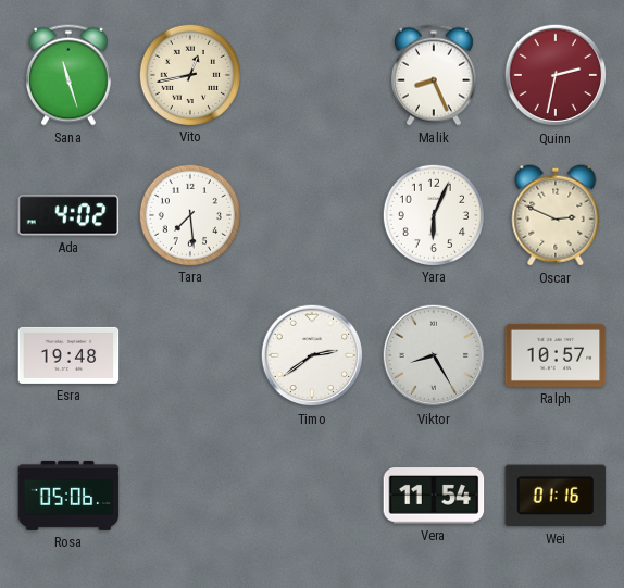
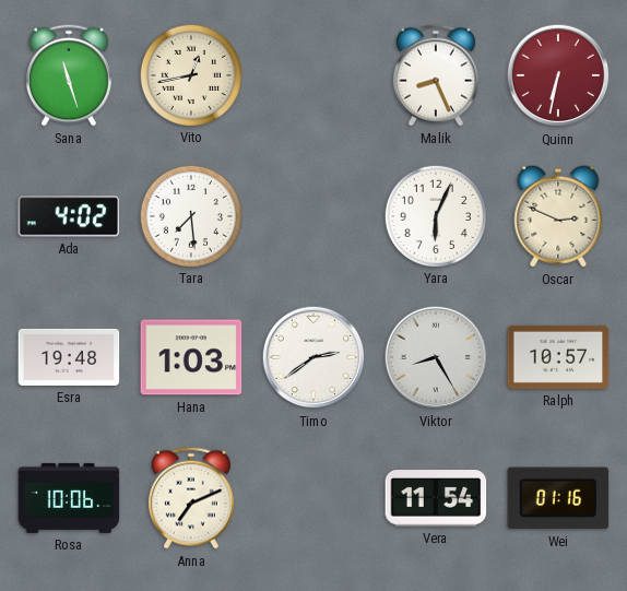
Quinn: 2:32 -> 6:32
Hana: none -> 1:03
Rosa: 05:06 -> 10:06
Anna: none -> 7:11
